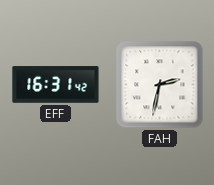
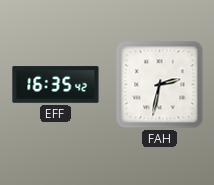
EFF: 16:31 -> 16:35
